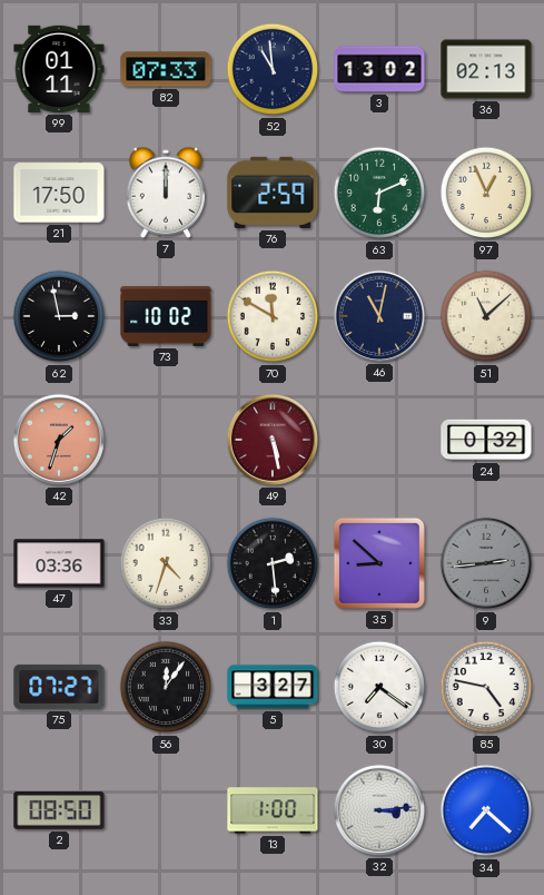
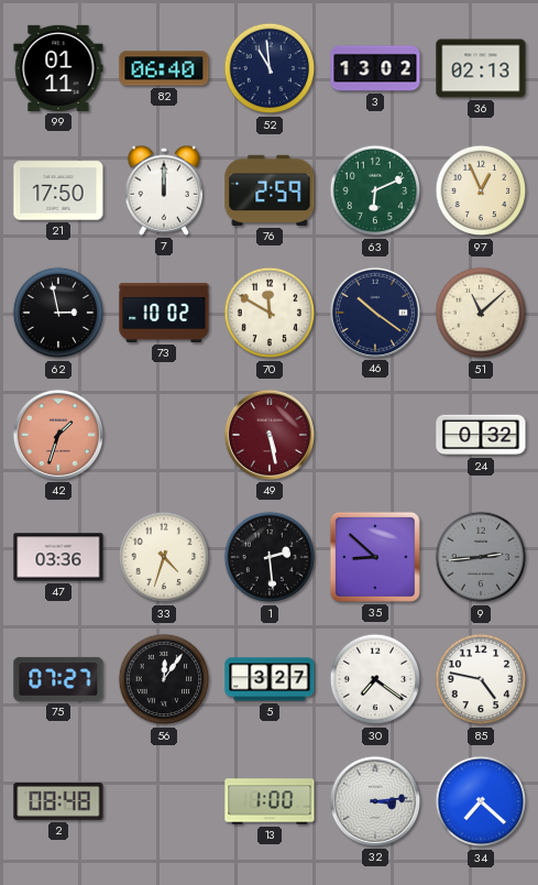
82: 07:33 -> 06:40
46: 11:02 -> 10:21
2: 08:50 -> 08:48
